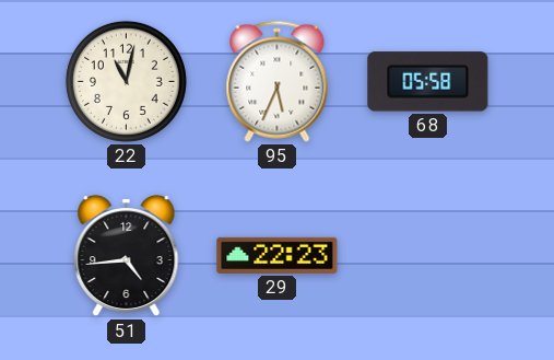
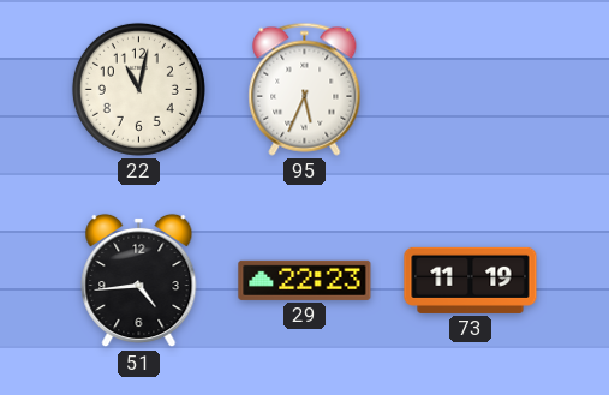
68: 05:58 -> none
73: none -> 11:19
